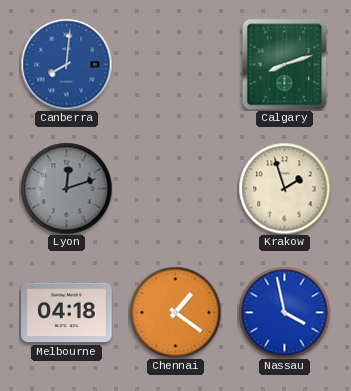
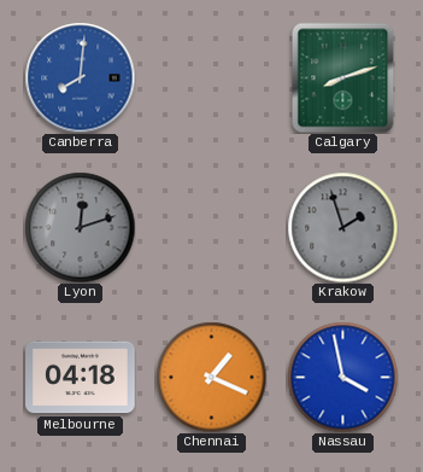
Krakow dial: cream -> grey
Chennai: 1:21 -> 1:19
